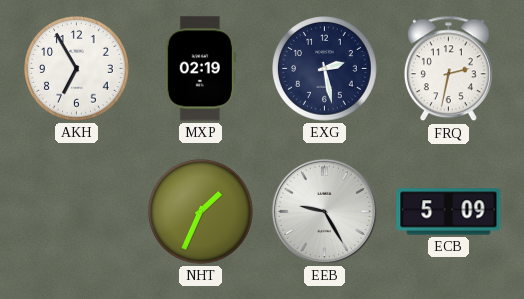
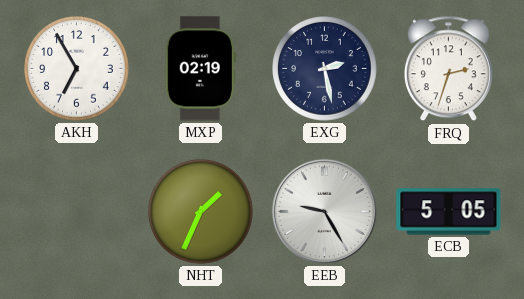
FRQ: 2:32 -> 2:33
ECB: 5:09 -> 5:05
